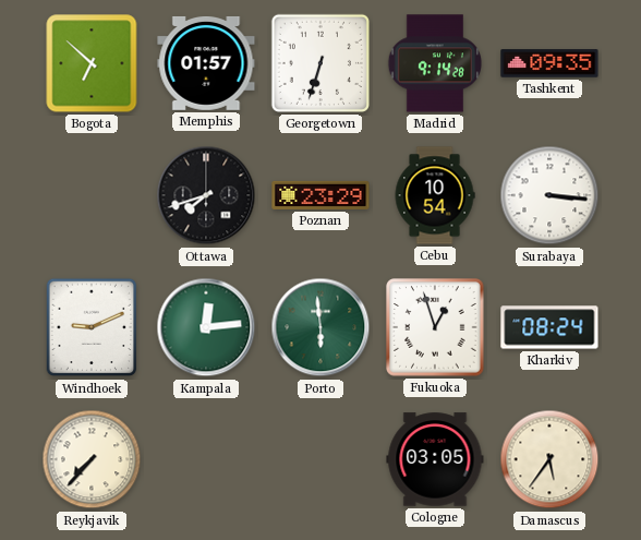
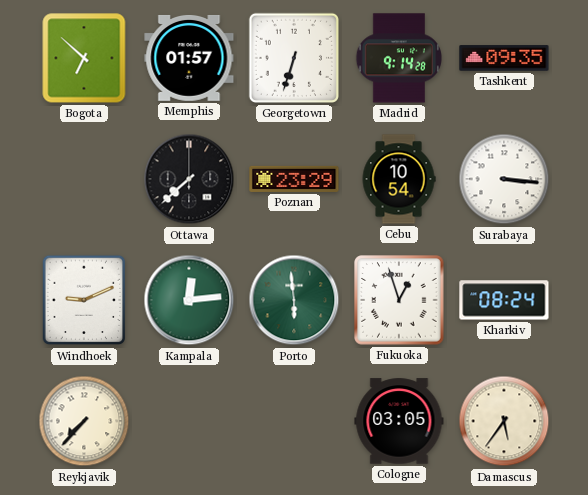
Ottawa: 7:42 -> 7:38
